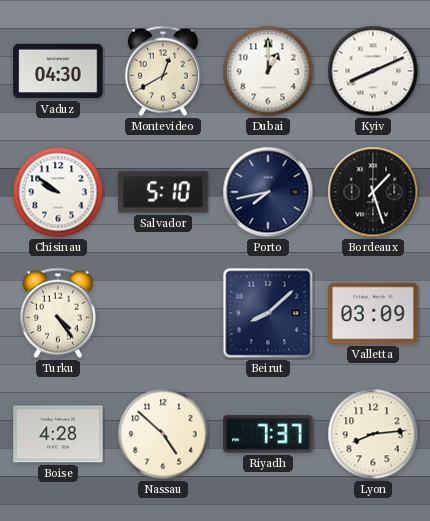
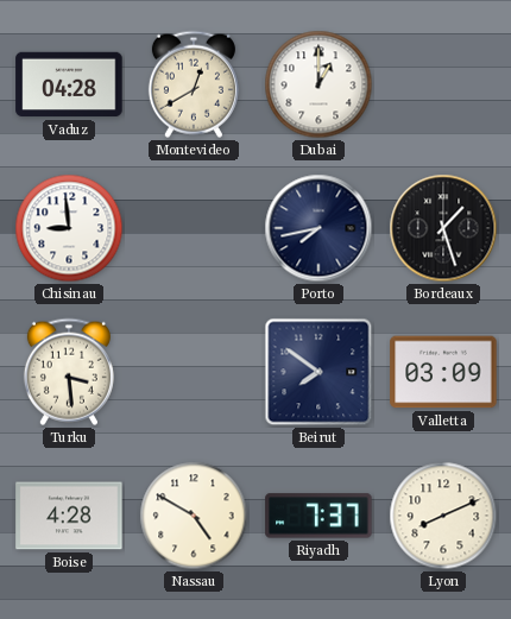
Vaduz: 04:30 -> 04:28
Kyiv: 8:11 -> none
Chisinau: 9:51 -> 8:59
Salvador: 5:10 -> none
Turku: 4:24 -> 3:29
Beirut: 8:08 -> 7:51
Nassau: 4:52 -> 4:50
Lyon: 8:14 -> 8:11
